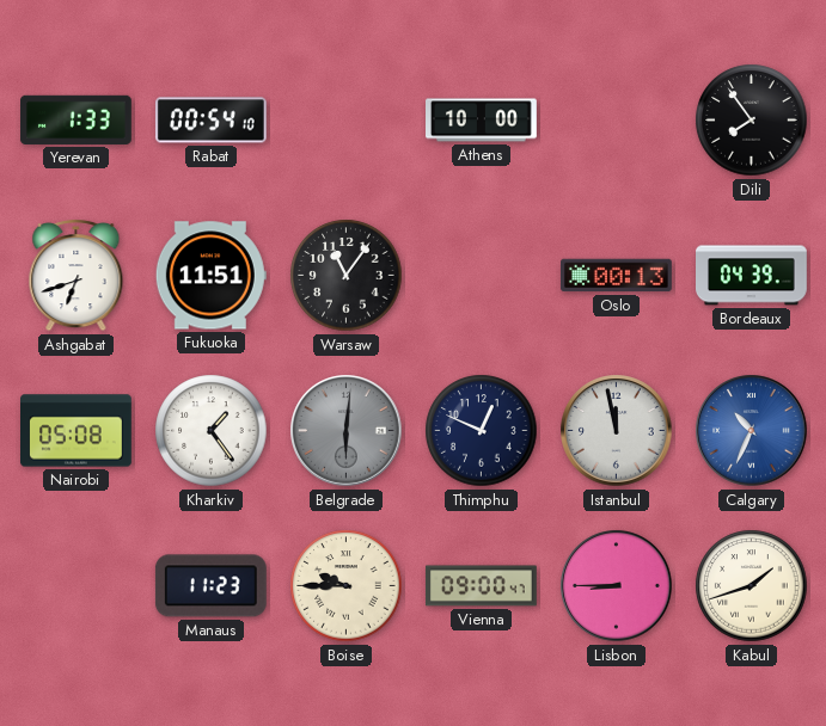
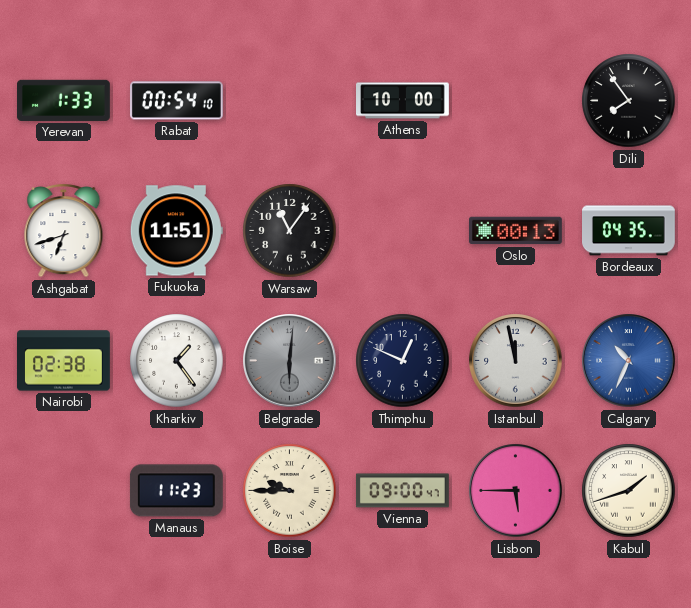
Bordeaux: 04:39 -> 04:35
Nairobi: 05:08 -> 02:38
Lisbon: 8:45 -> 5:45
